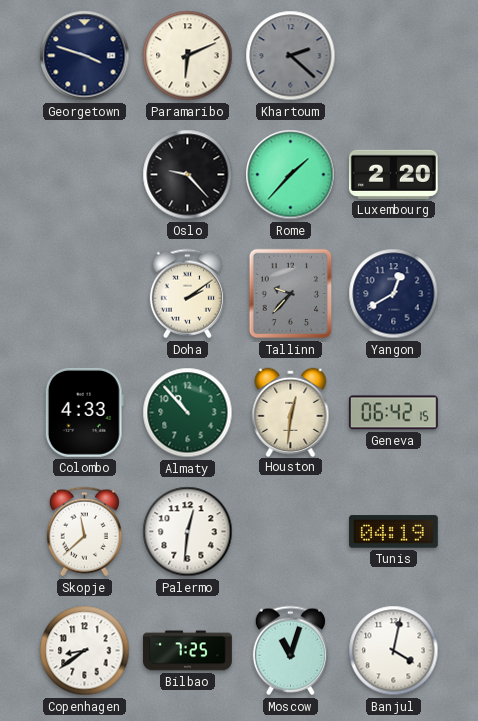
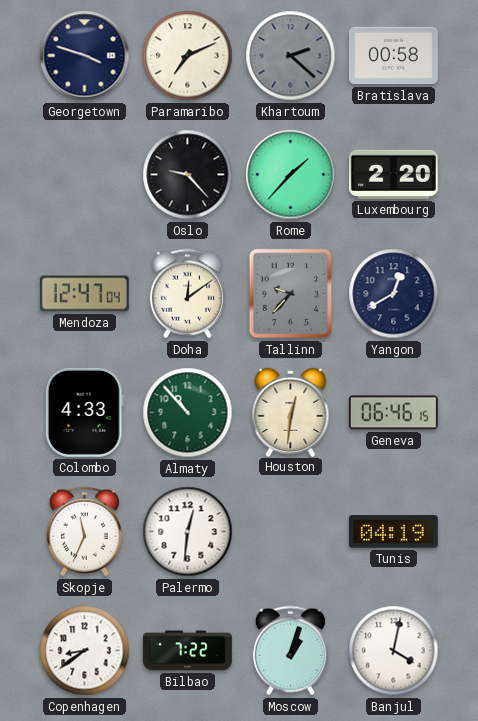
Paramaribo: 6:11 -> 7:11
Bratislava: none -> 00:58
Mendoza: none -> 12:47
Doha: 2:09 -> 12:09
Geneva: 06:42 -> 06:46
Skopje: 11:38 -> 11:34
Bilbao: 7:25 -> 7:22
Moscow: 11:03 -> 1:03
